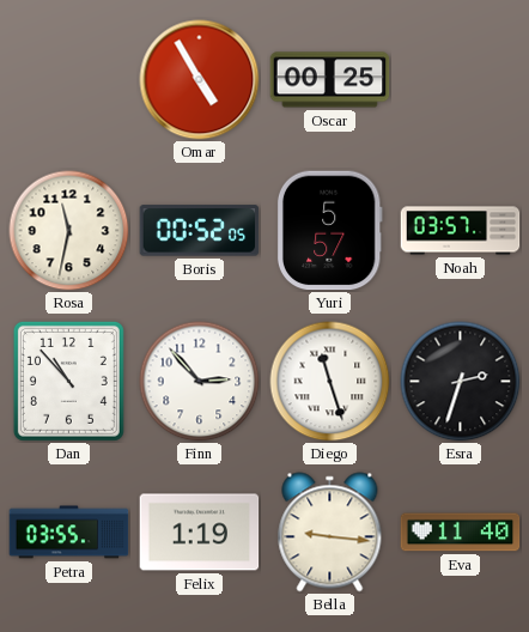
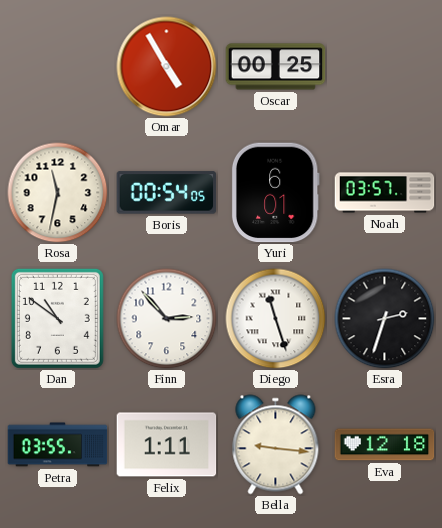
Boris: 00:52 -> 00:54
Yuri: 5:57 -> 6:01
Dan: 10:53 -> 10:51
Felix: 1:19 -> 1:11
Eva: 11:40 -> 12:18
